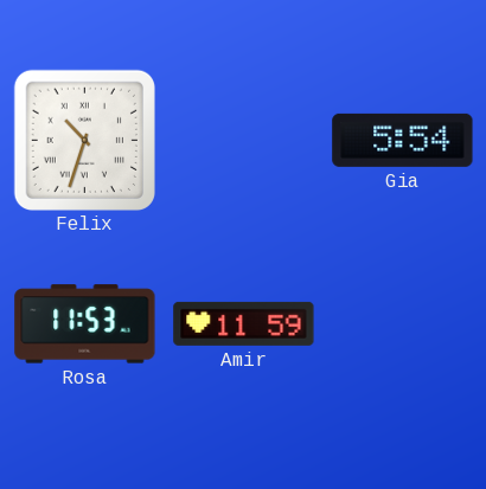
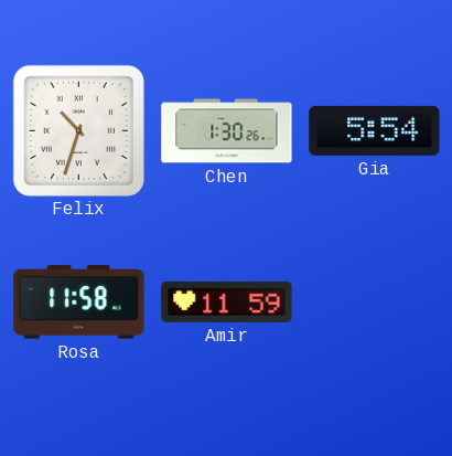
Chen: none -> 1:30
Rosa: 11:53 -> 11:58
